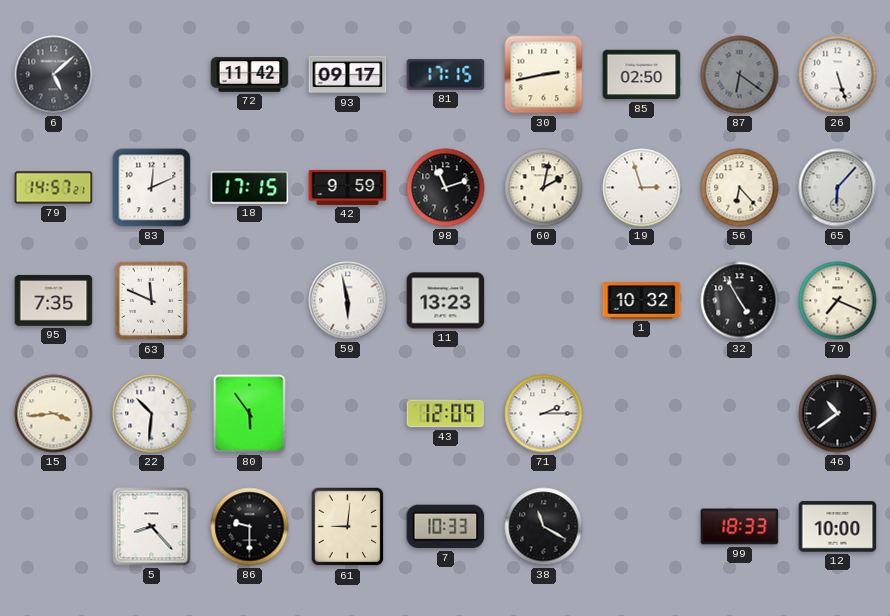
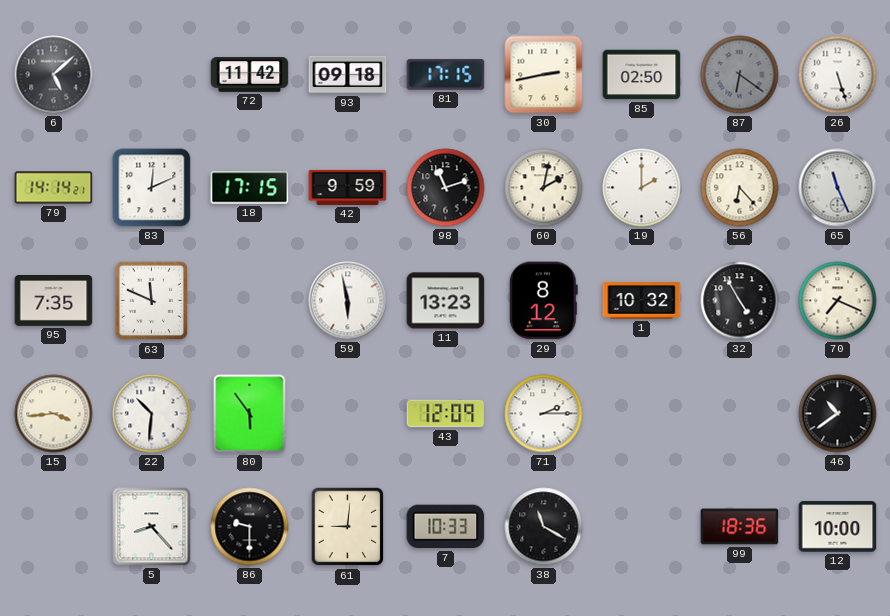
93: 09:17 -> 09:18
79: 14:57 -> 14:14
19: 2:57 -> 2:00
65: 6:07 -> 11:26
29: none -> 8:12
99: 18:33 -> 18:36
